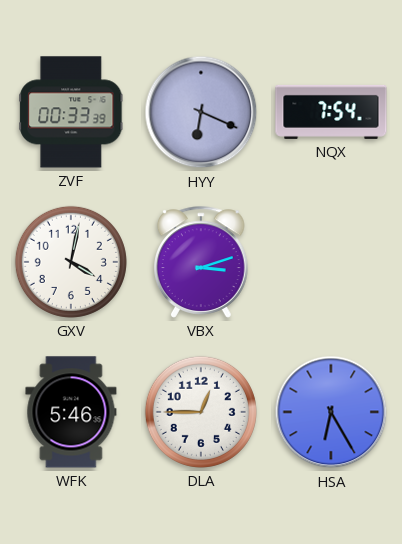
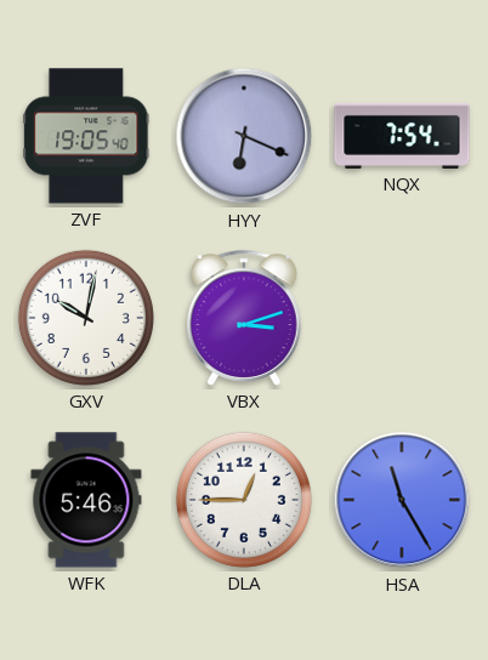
ZVF: 00:33 -> 19:05
GXV: 4:02 -> 10:02
HSA: 6:25 -> 11:25
